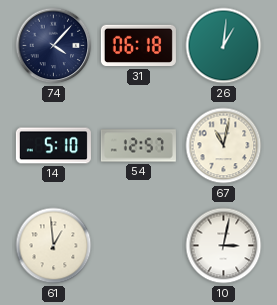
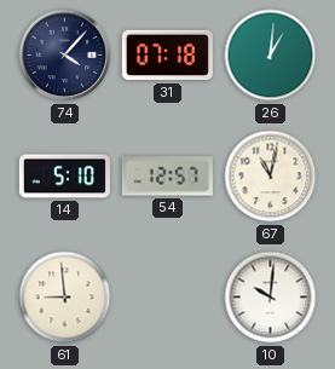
31: 06:18 -> 07:18
61: 12:59 -> 8:59
10: 3:02 -> 10:01
